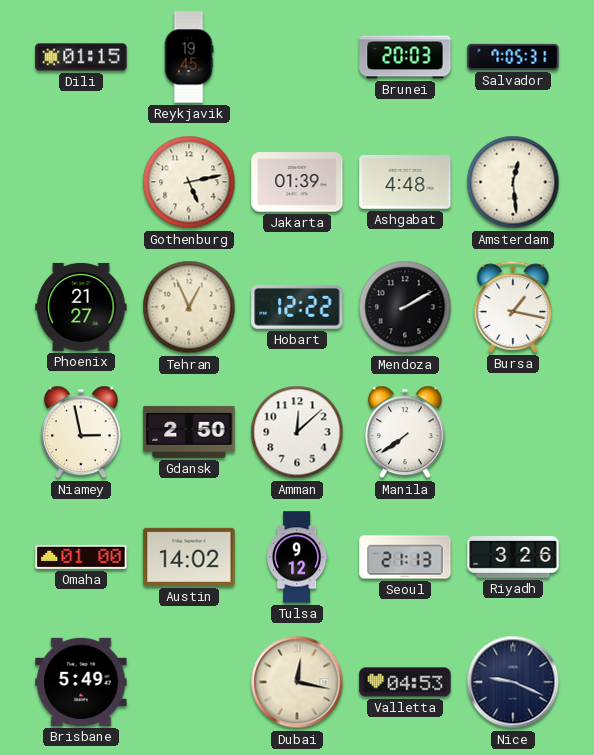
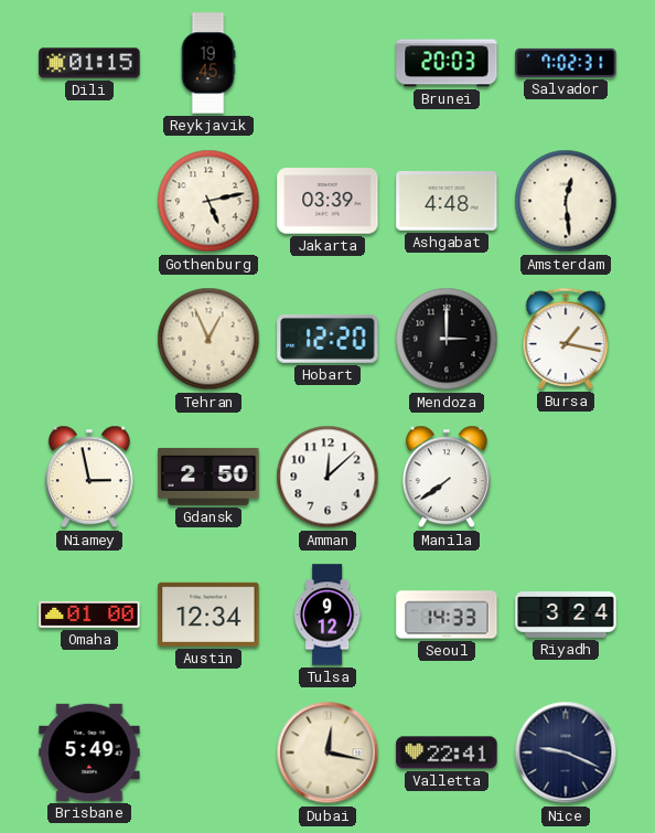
Salvador: 7:05 -> 7:02
Jakarta: 01:39 -> 03:39
Phoenix: 21:27 -> none
Hobart: 12:22 -> 12:20
Mendoza: 2:10 -> 3:00
Austin: 14:02 -> 12:34
Seoul: 21:13 -> 14:33
Riyadh: 3:26 -> 3:24
Valletta: 04:53 -> 22:41
